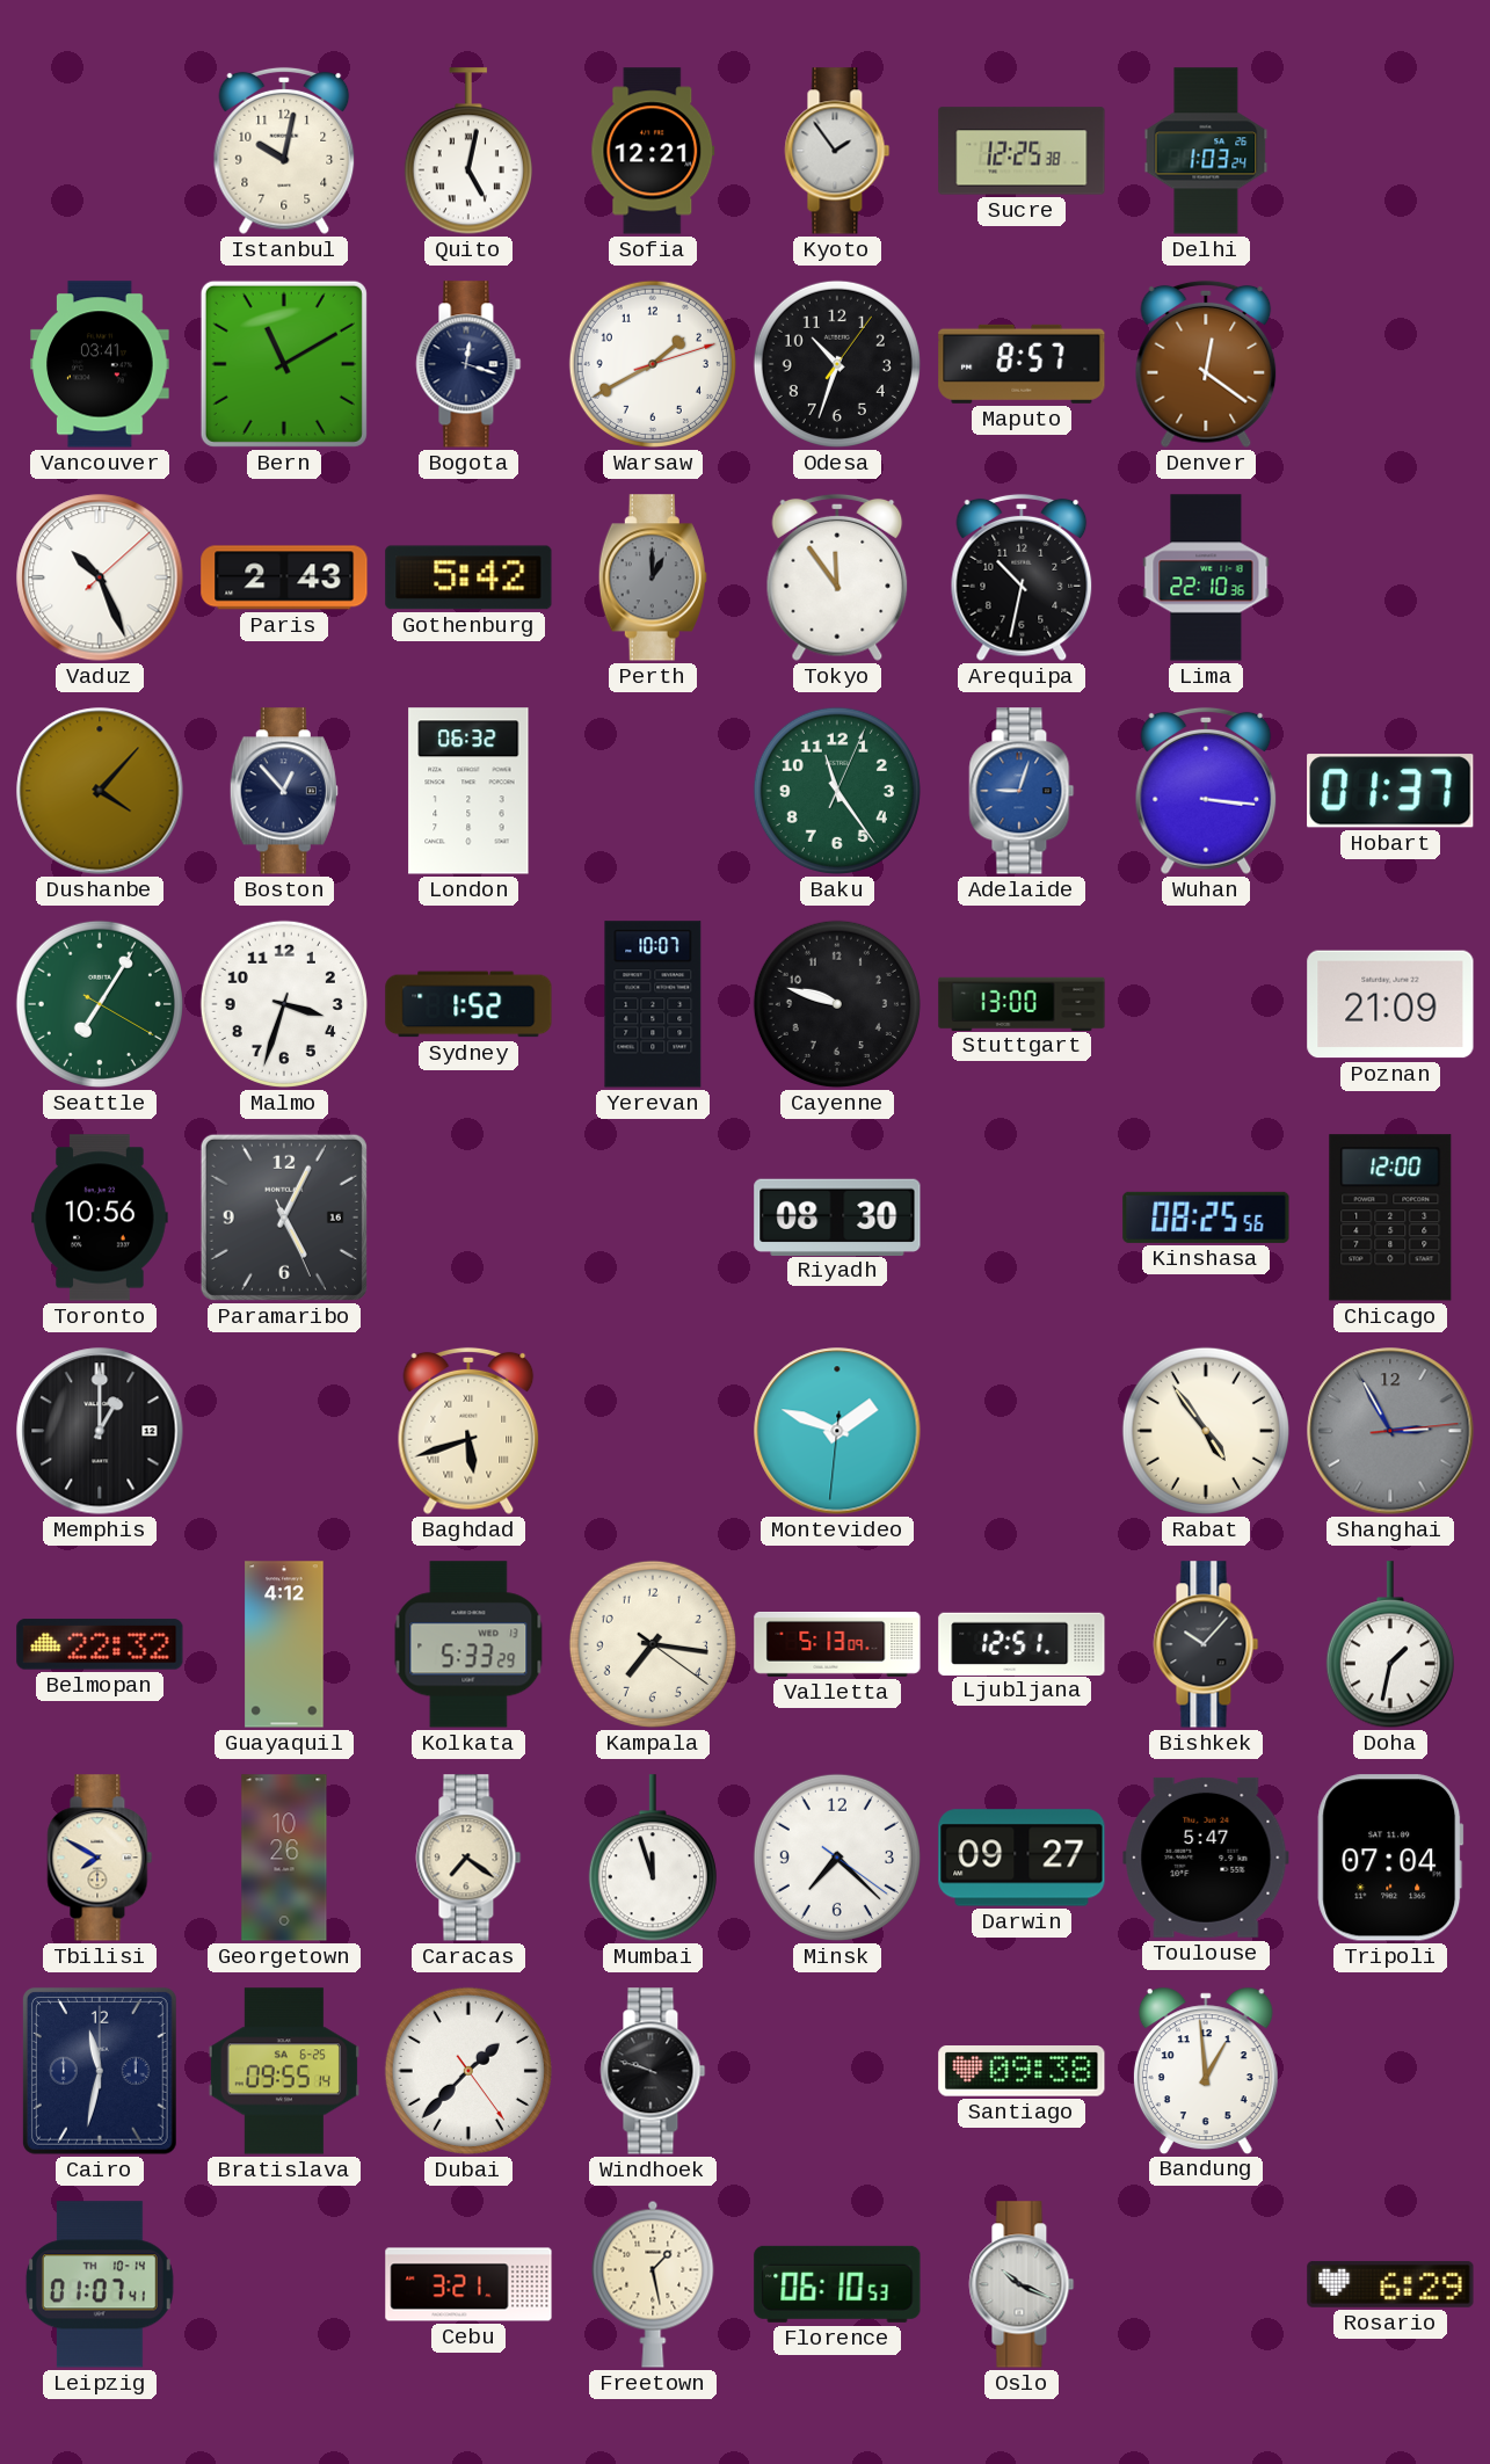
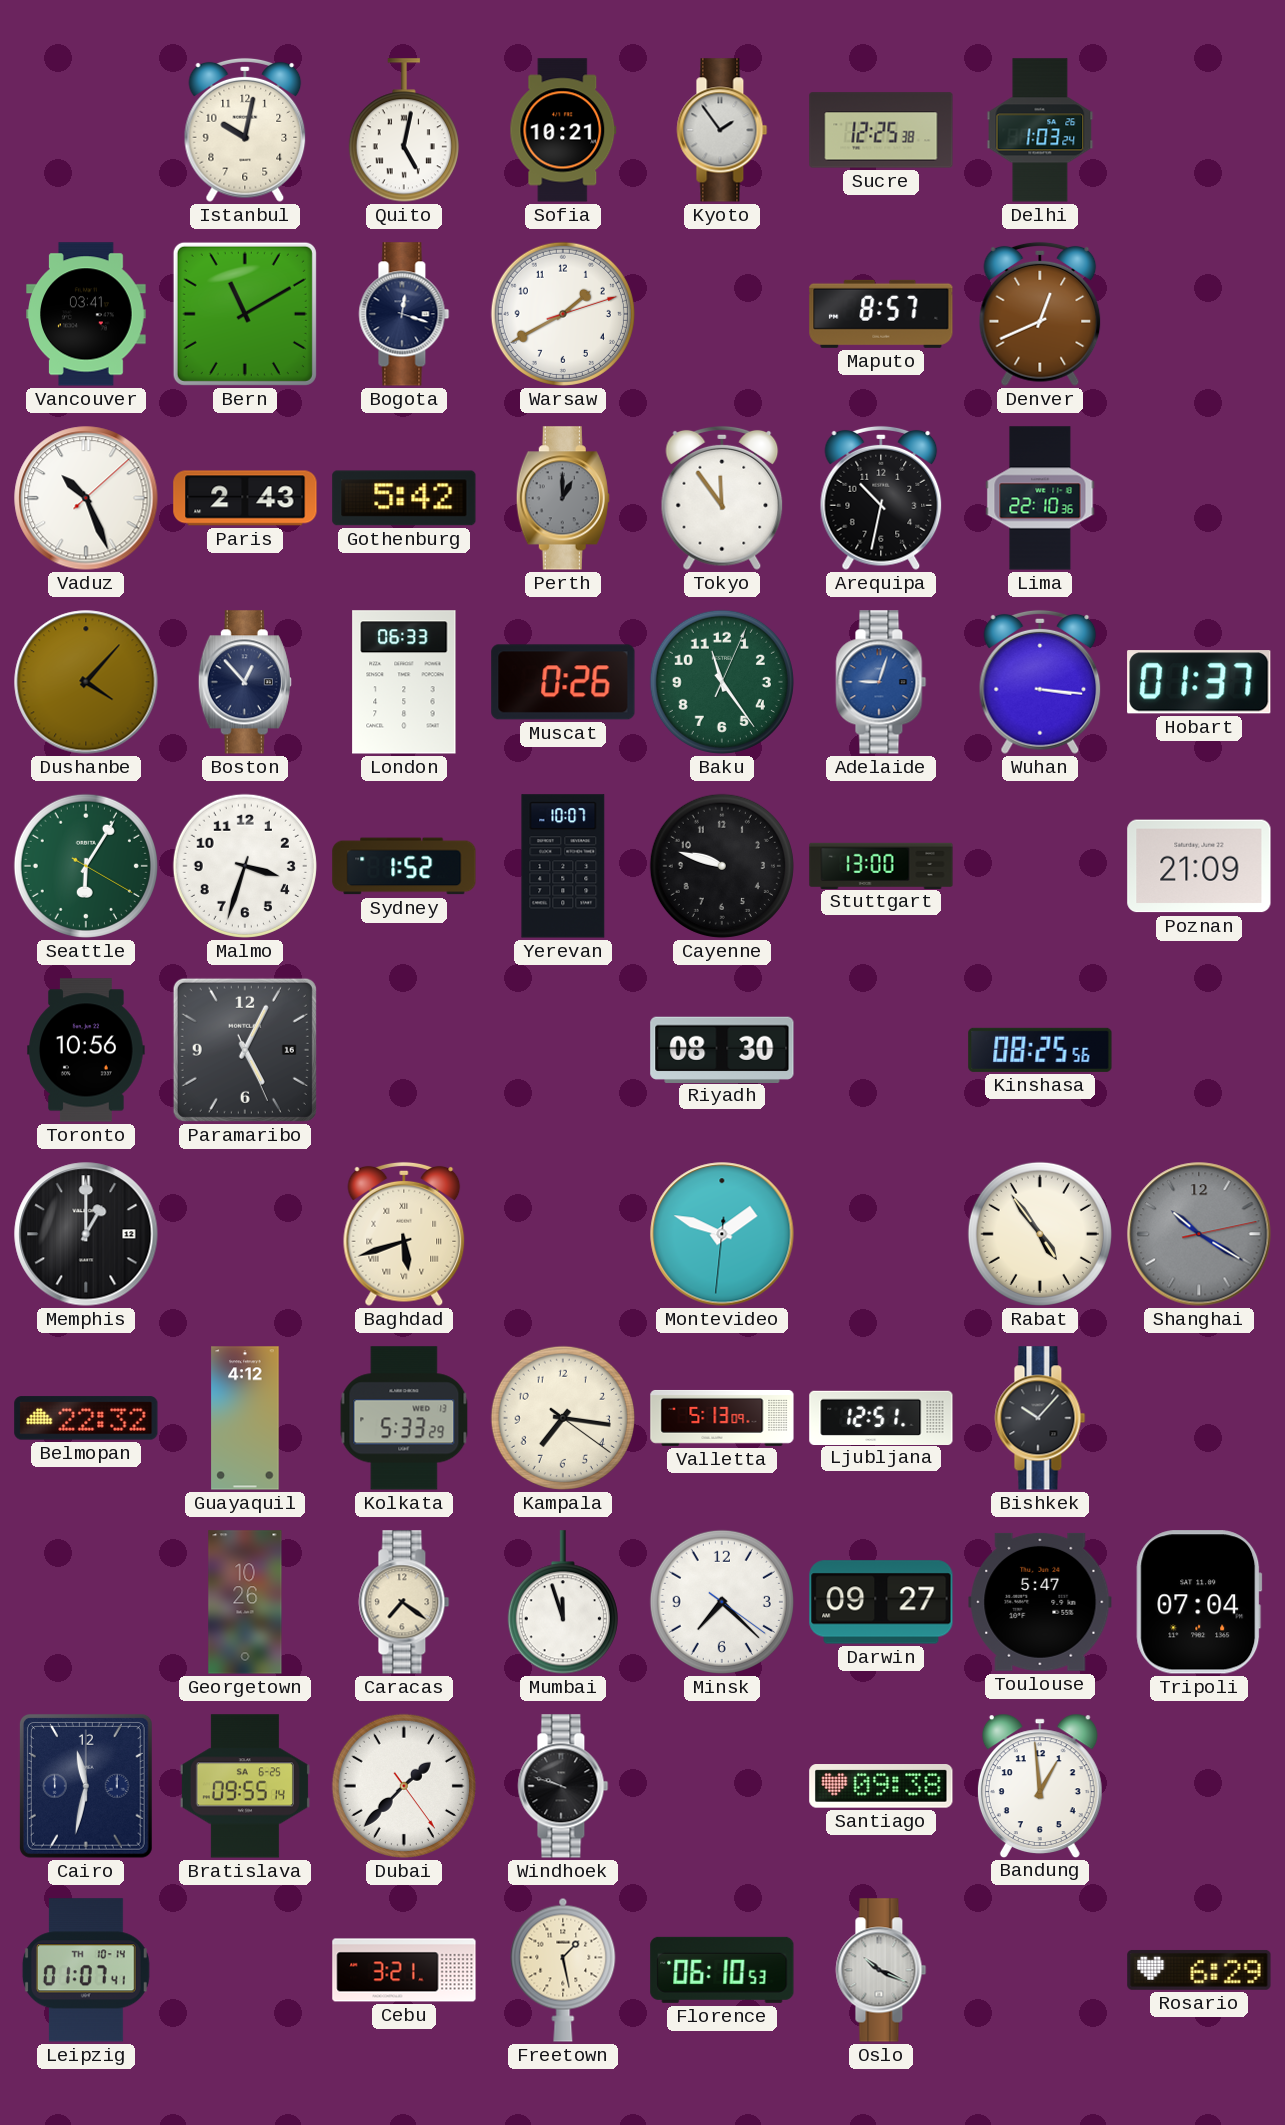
Sofia: 12:21 -> 10:21
Odesa: 10:33 -> none
Denver: 12:21 -> 12:41
London: 06:32 -> 06:33
Muscat: none -> 0:26
Seattle: 7:05 -> 6:05
Chicago: 12:00 -> none
Shanghai: 2:55 -> 10:20
Doha: 1:32 -> none
Tbilisi: 7:50 -> none
